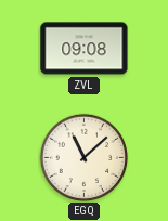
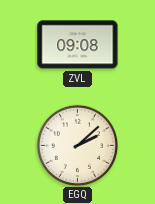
EGQ: 11:08 -> 2:08
